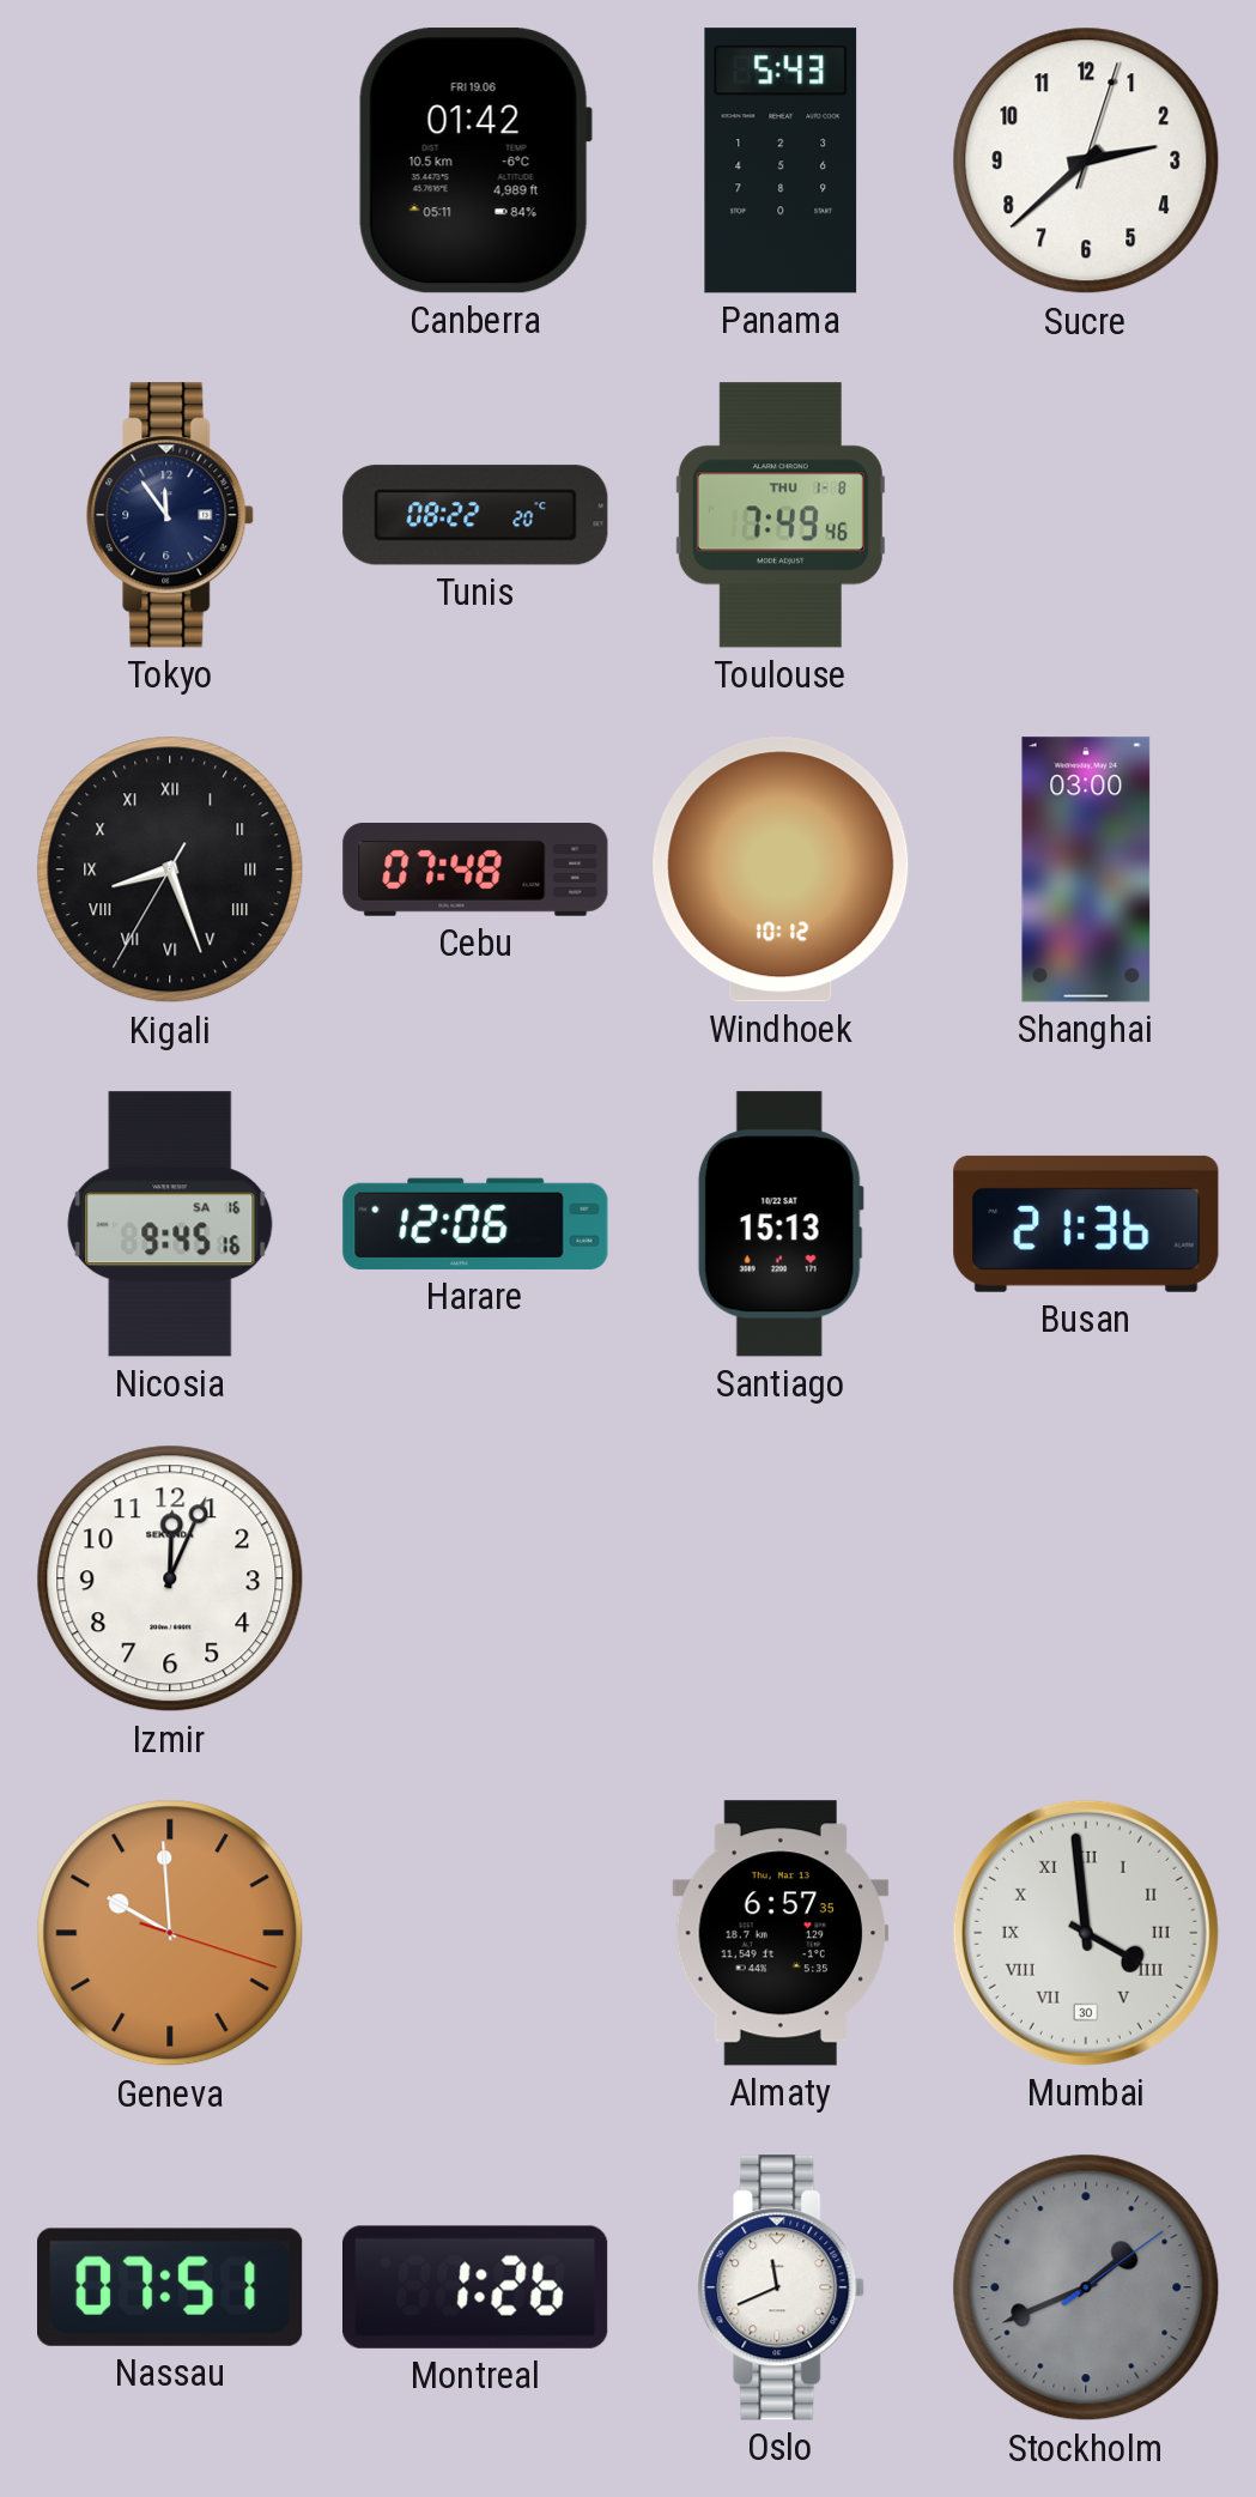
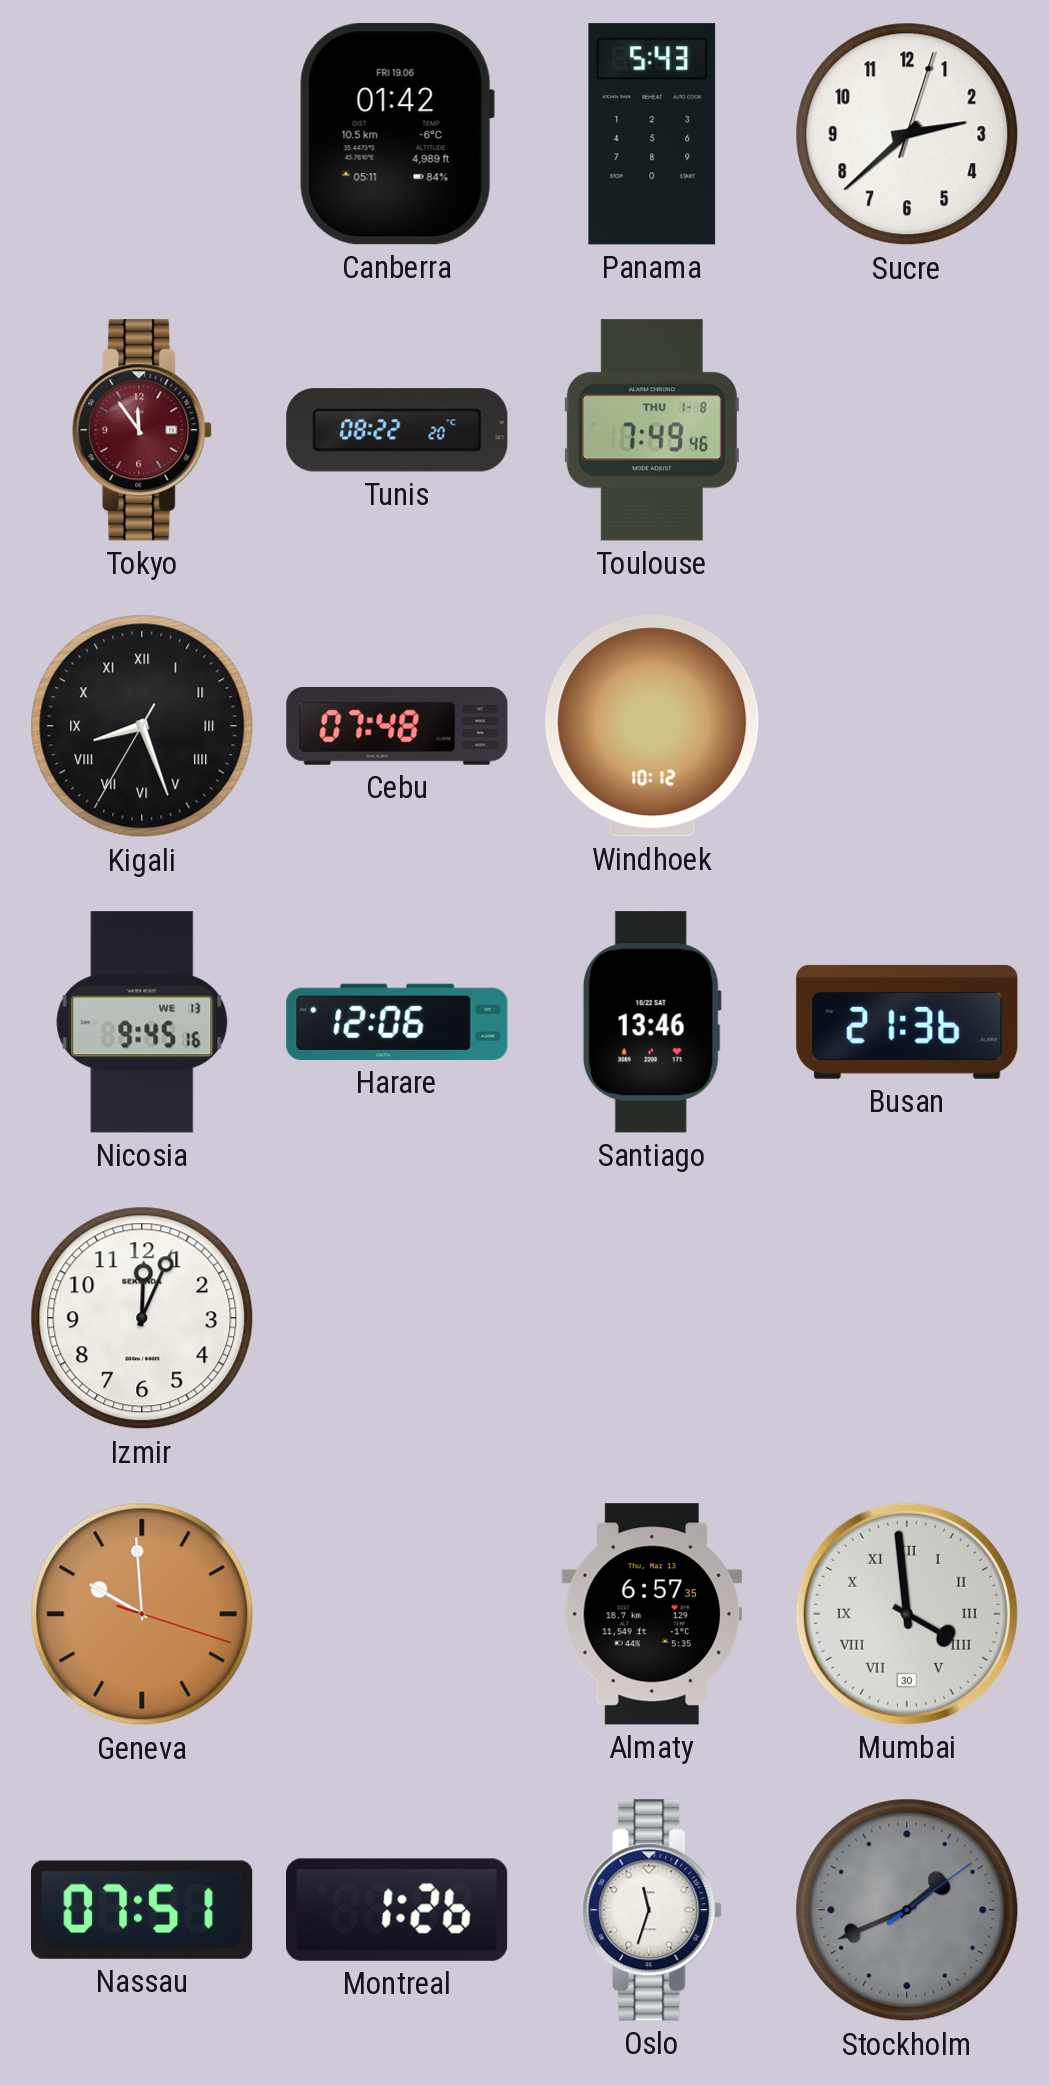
Tokyo dial: navy -> burgundy
Shanghai: 03:00 -> none
Nicosia date: SA 16 -> WE 13
Santiago: 15:13 -> 13:46
Oslo: 11:41 -> 11:33
